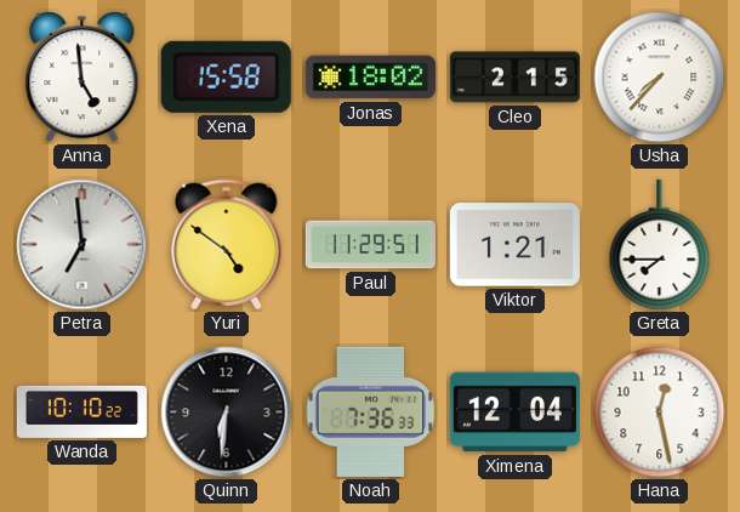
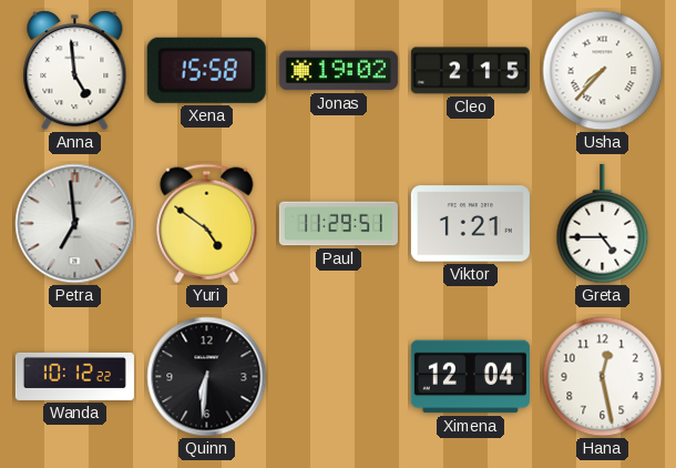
Jonas: 18:02 -> 19:02
Greta: 7:45 -> 4:45
Wanda: 10:10 -> 10:12
Noah: 7:36 -> none
